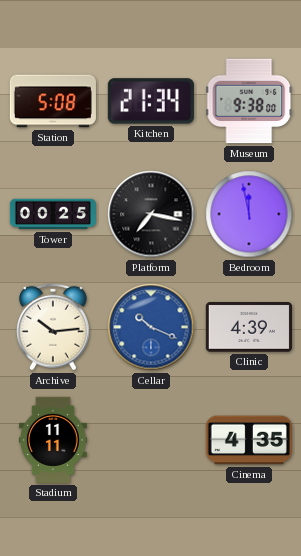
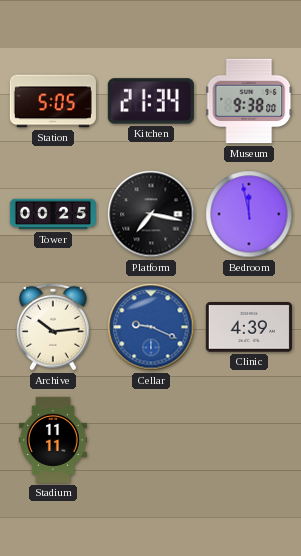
Station: 5:08 -> 5:05
Cellar: 10:19 -> 9:19
Cinema: 4:35 -> none
